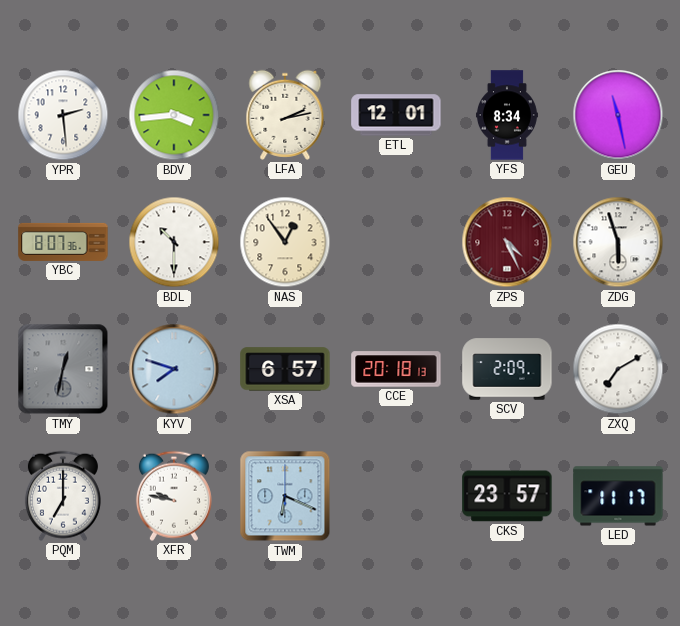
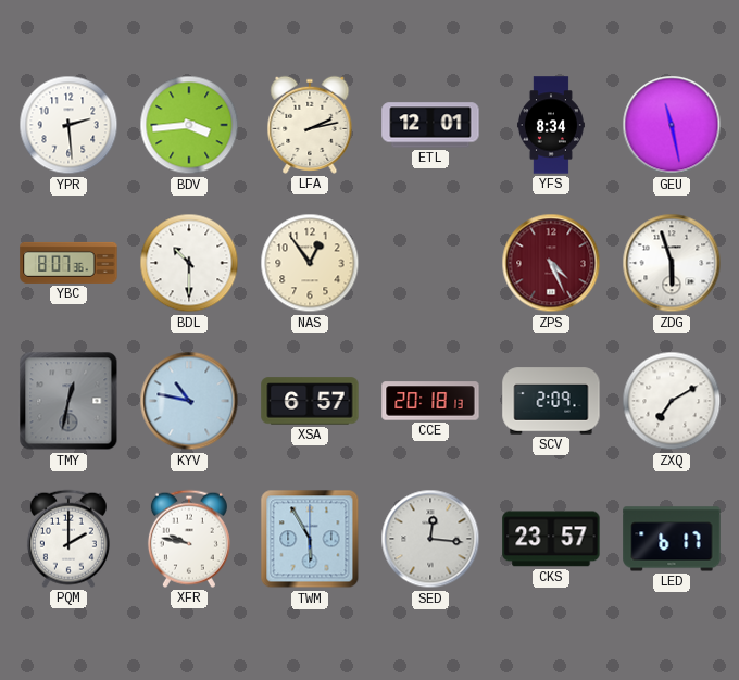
KYV: 7:48 -> 10:47
PQM: 7:00 -> 2:00
TWM: 6:19 -> 5:55
SED: none -> 12:16
LED: 11:17 -> 6:17
